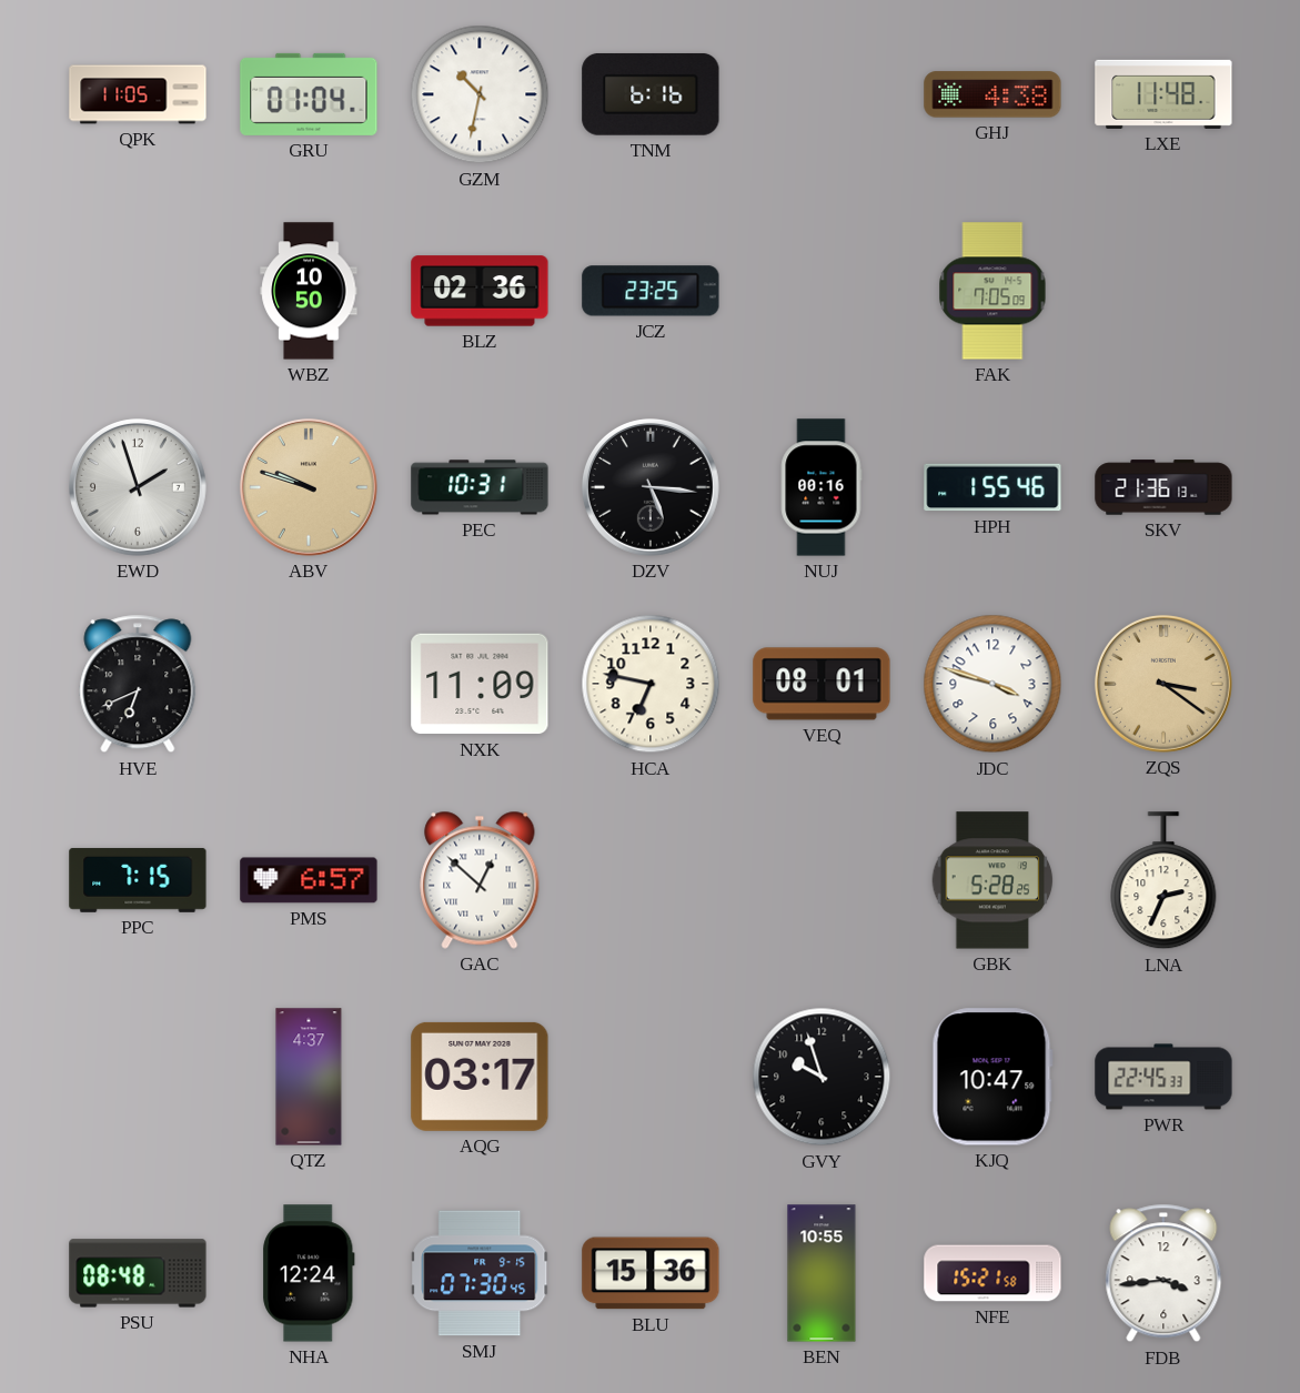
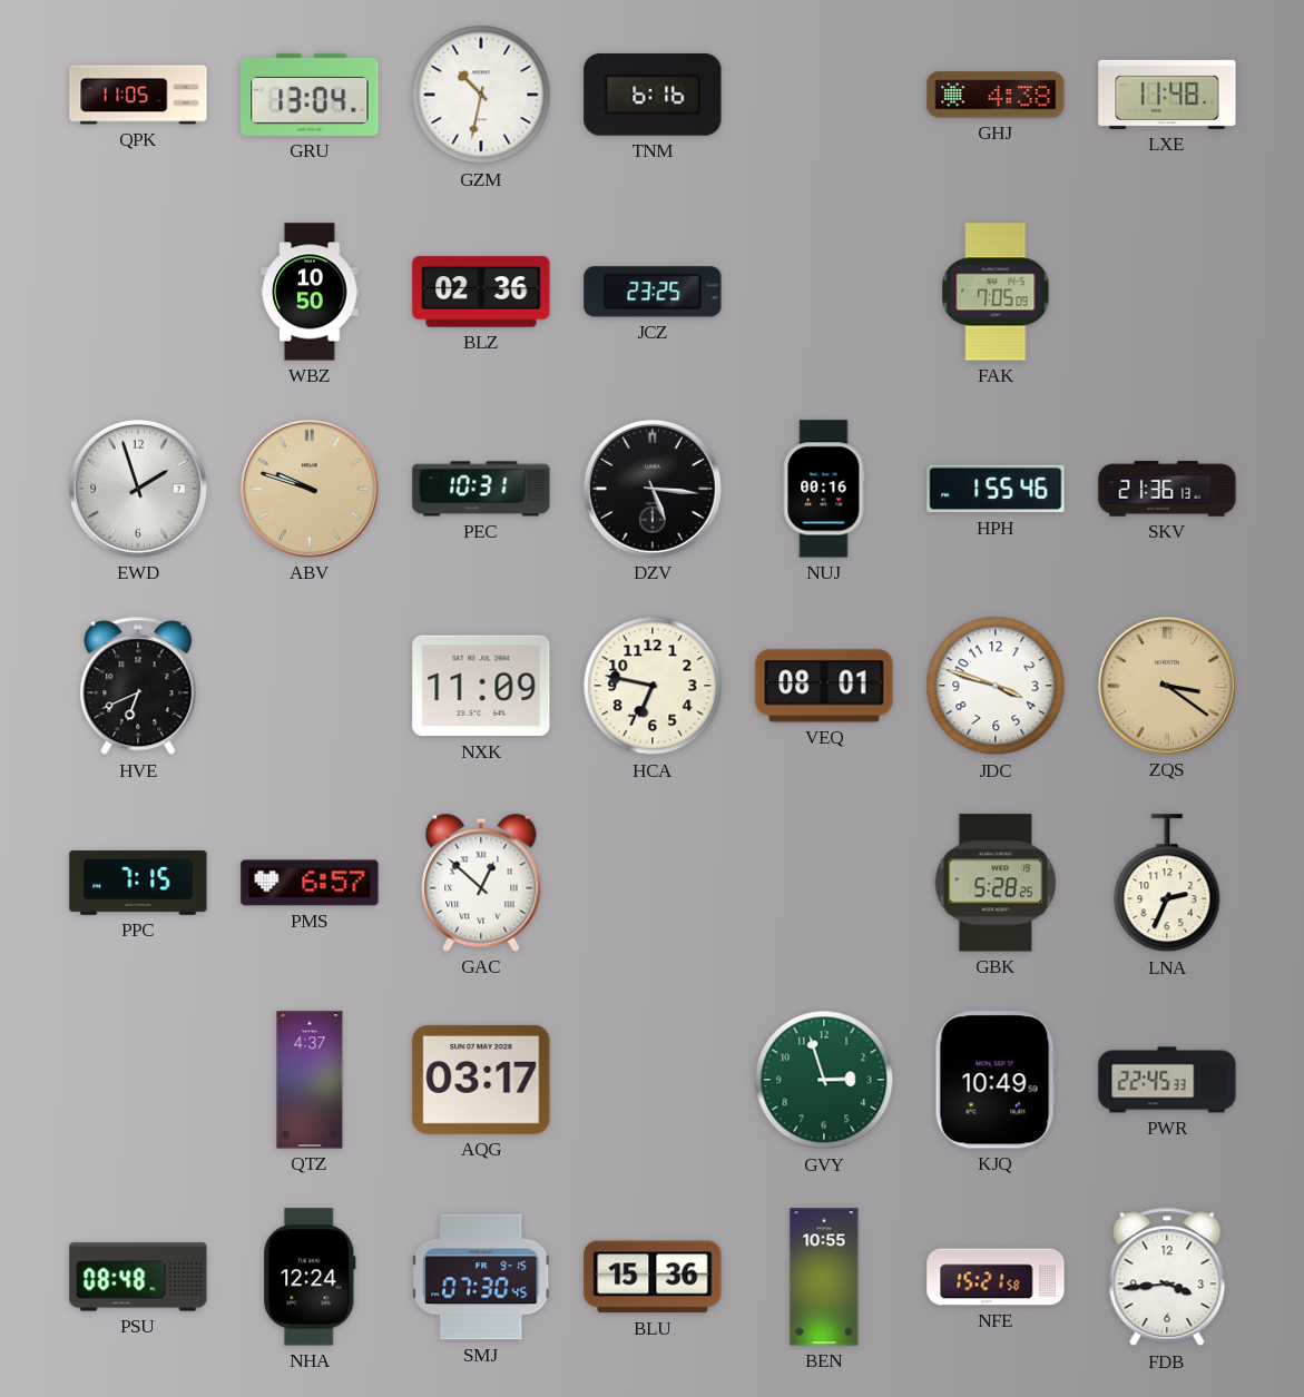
GRU: 01:04 -> 13:04
GVY: 9:57 -> 2:57
GVY dial: black -> green
KJQ: 10:47 -> 10:49
